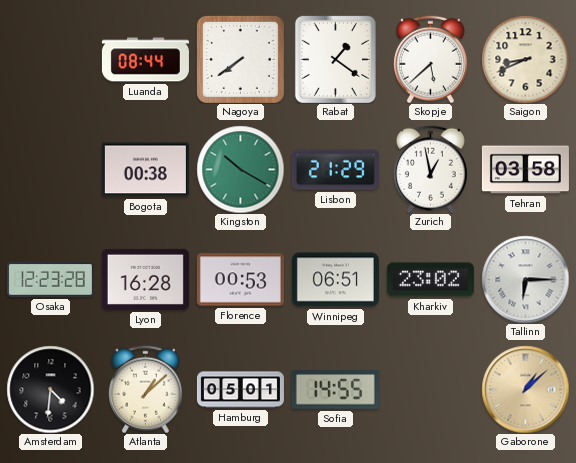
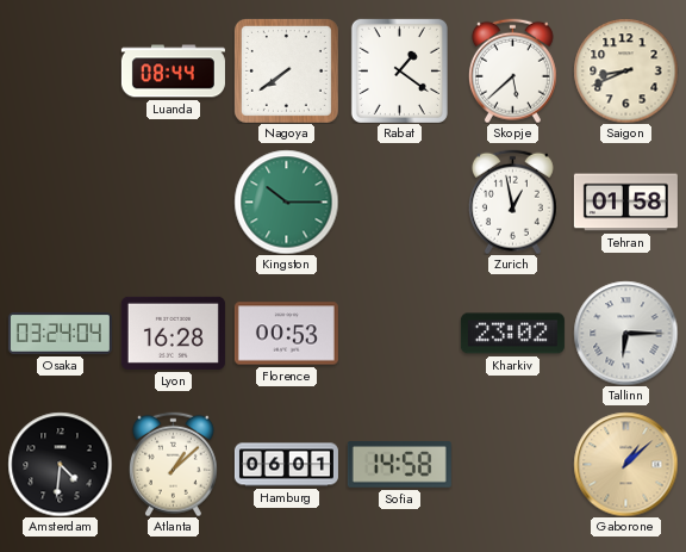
Bogota: 00:38 -> none
Kingston: 10:20 -> 10:15
Lisbon: 21:29 -> none
Tehran: 03:58 -> 01:58
Osaka: 12:23 -> 03:24
Winnipeg: 06:51 -> none
Hamburg: 05:01 -> 06:01
Sofia: 14:55 -> 14:58
